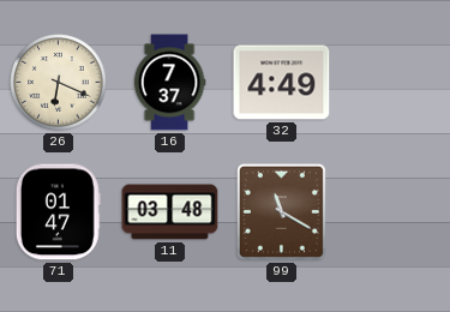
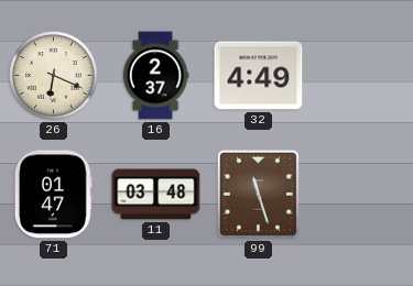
16: 7:37 -> 2:37
99: 11:20 -> 11:27
